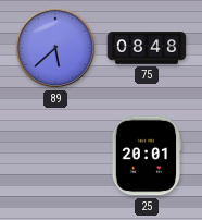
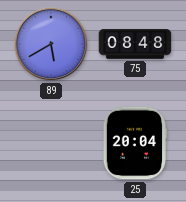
89: 5:38 -> 5:40
25: 20:01 -> 20:04
